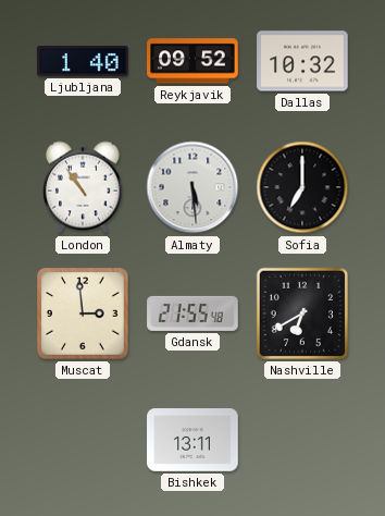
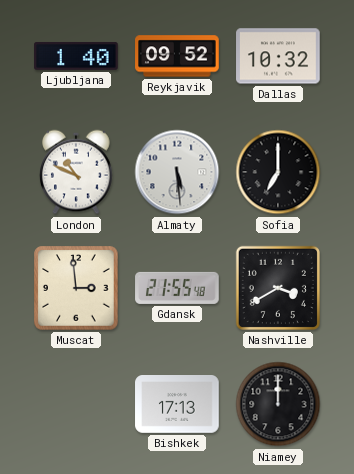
London: 10:54 -> 10:49
Nashville: 6:40 -> 3:40
Bishkek: 13:11 -> 17:13
Niamey: none -> 12:00
